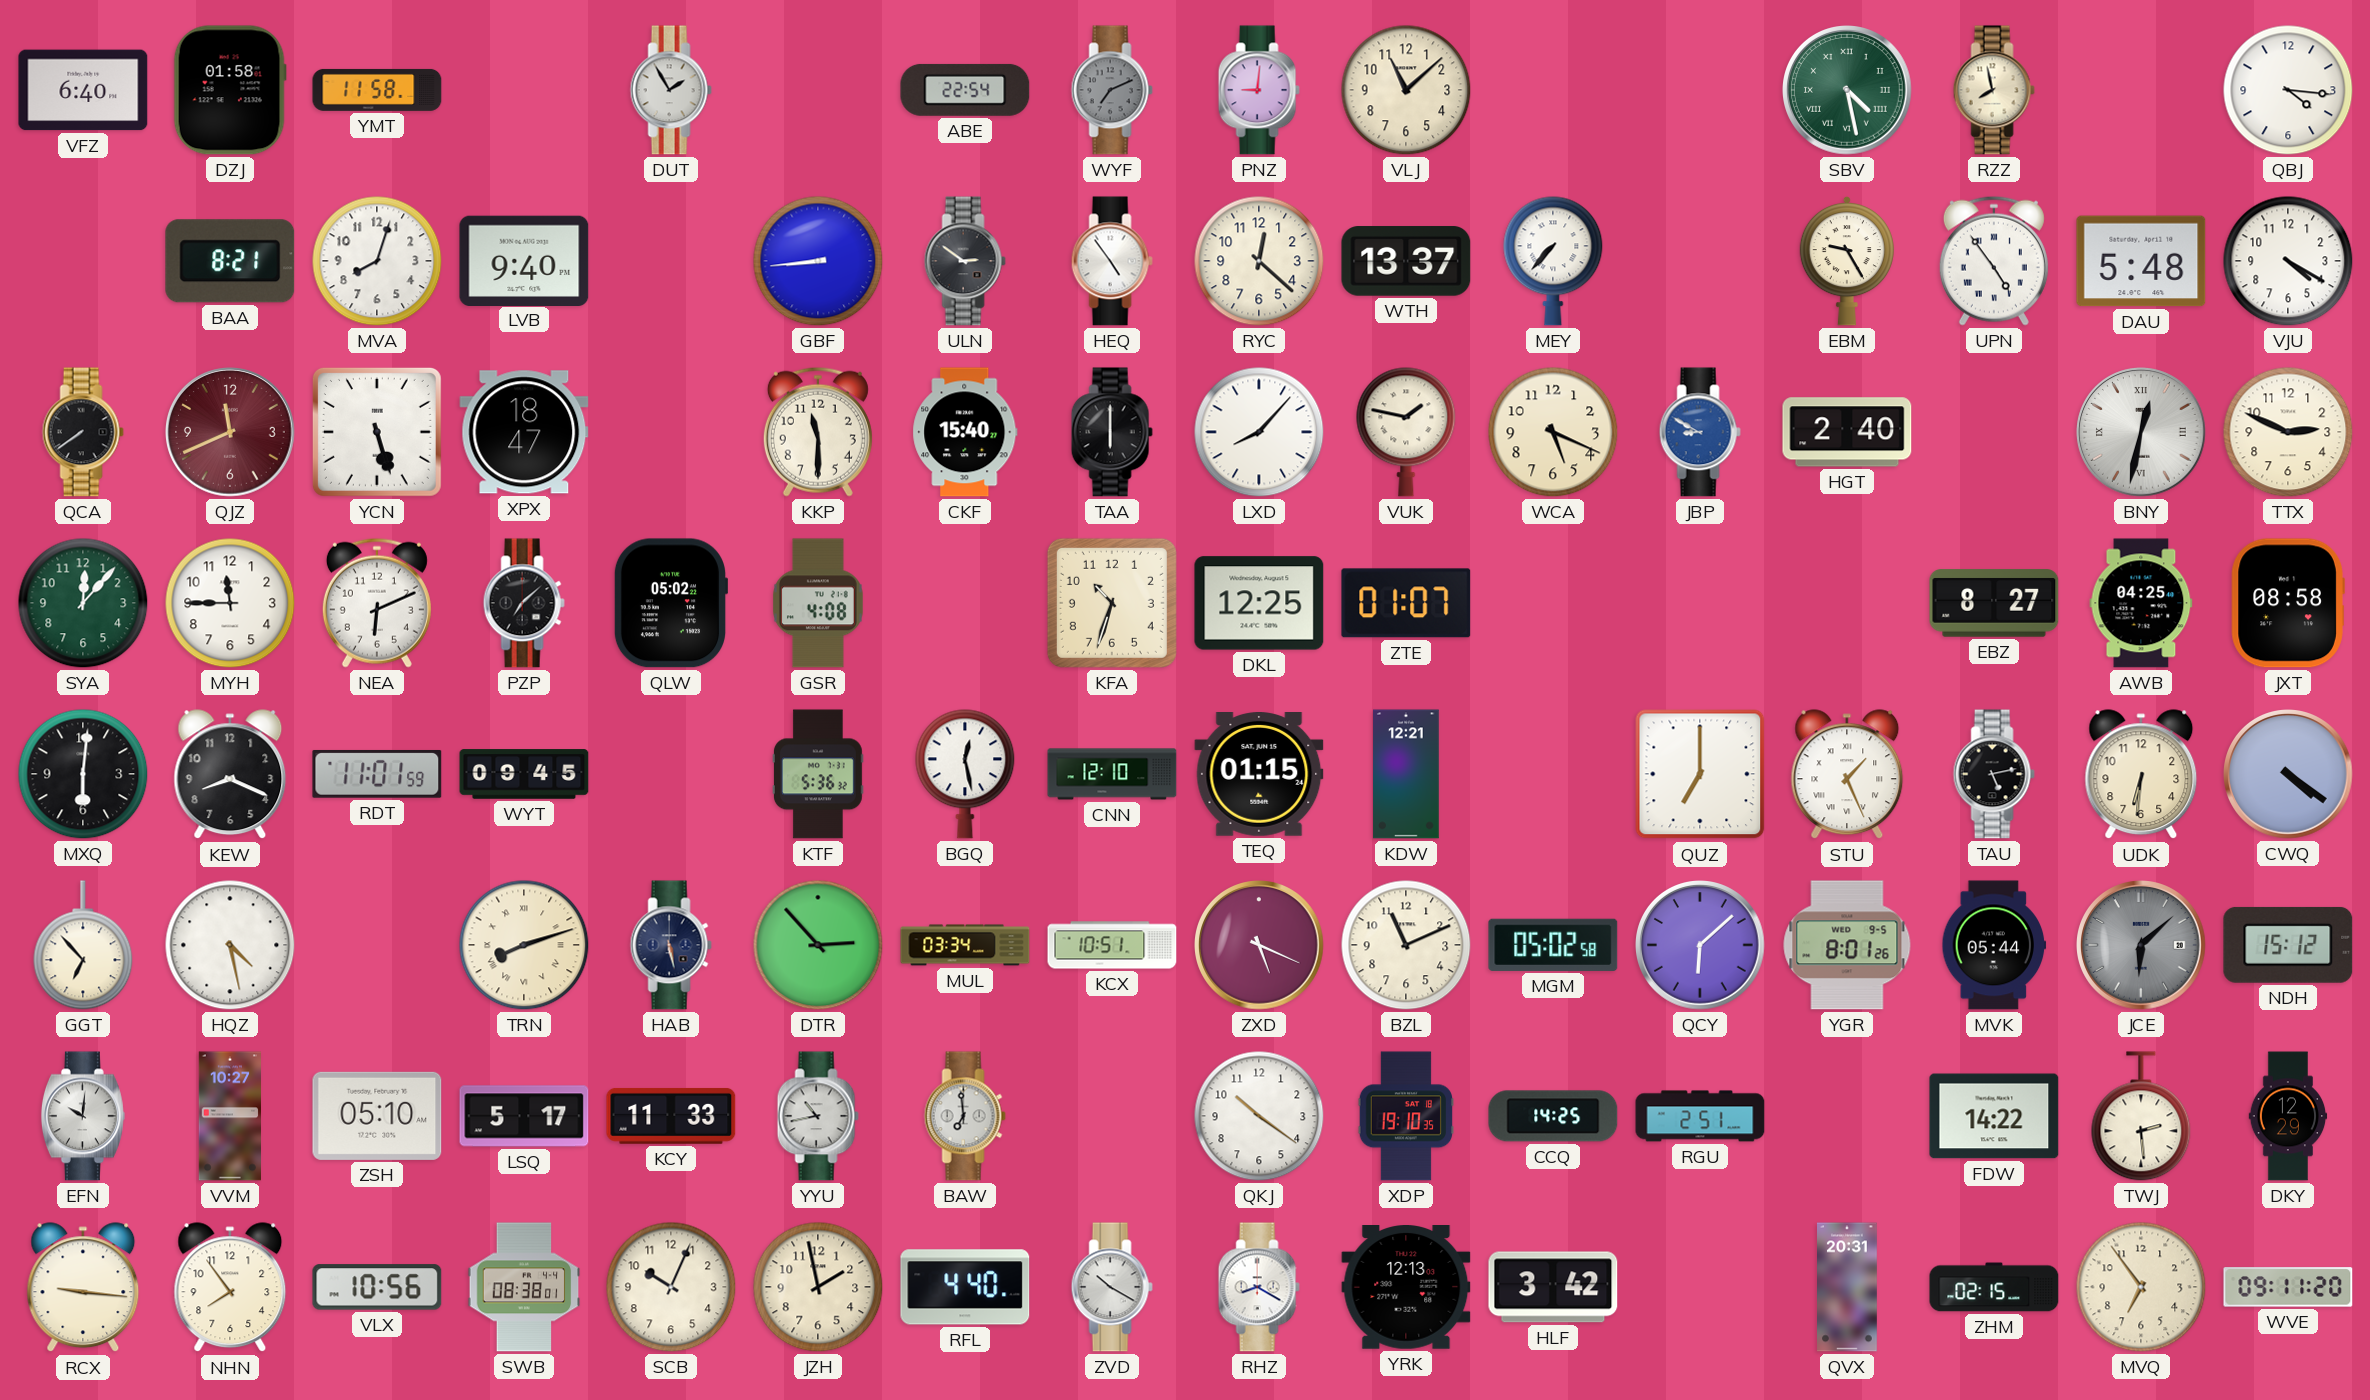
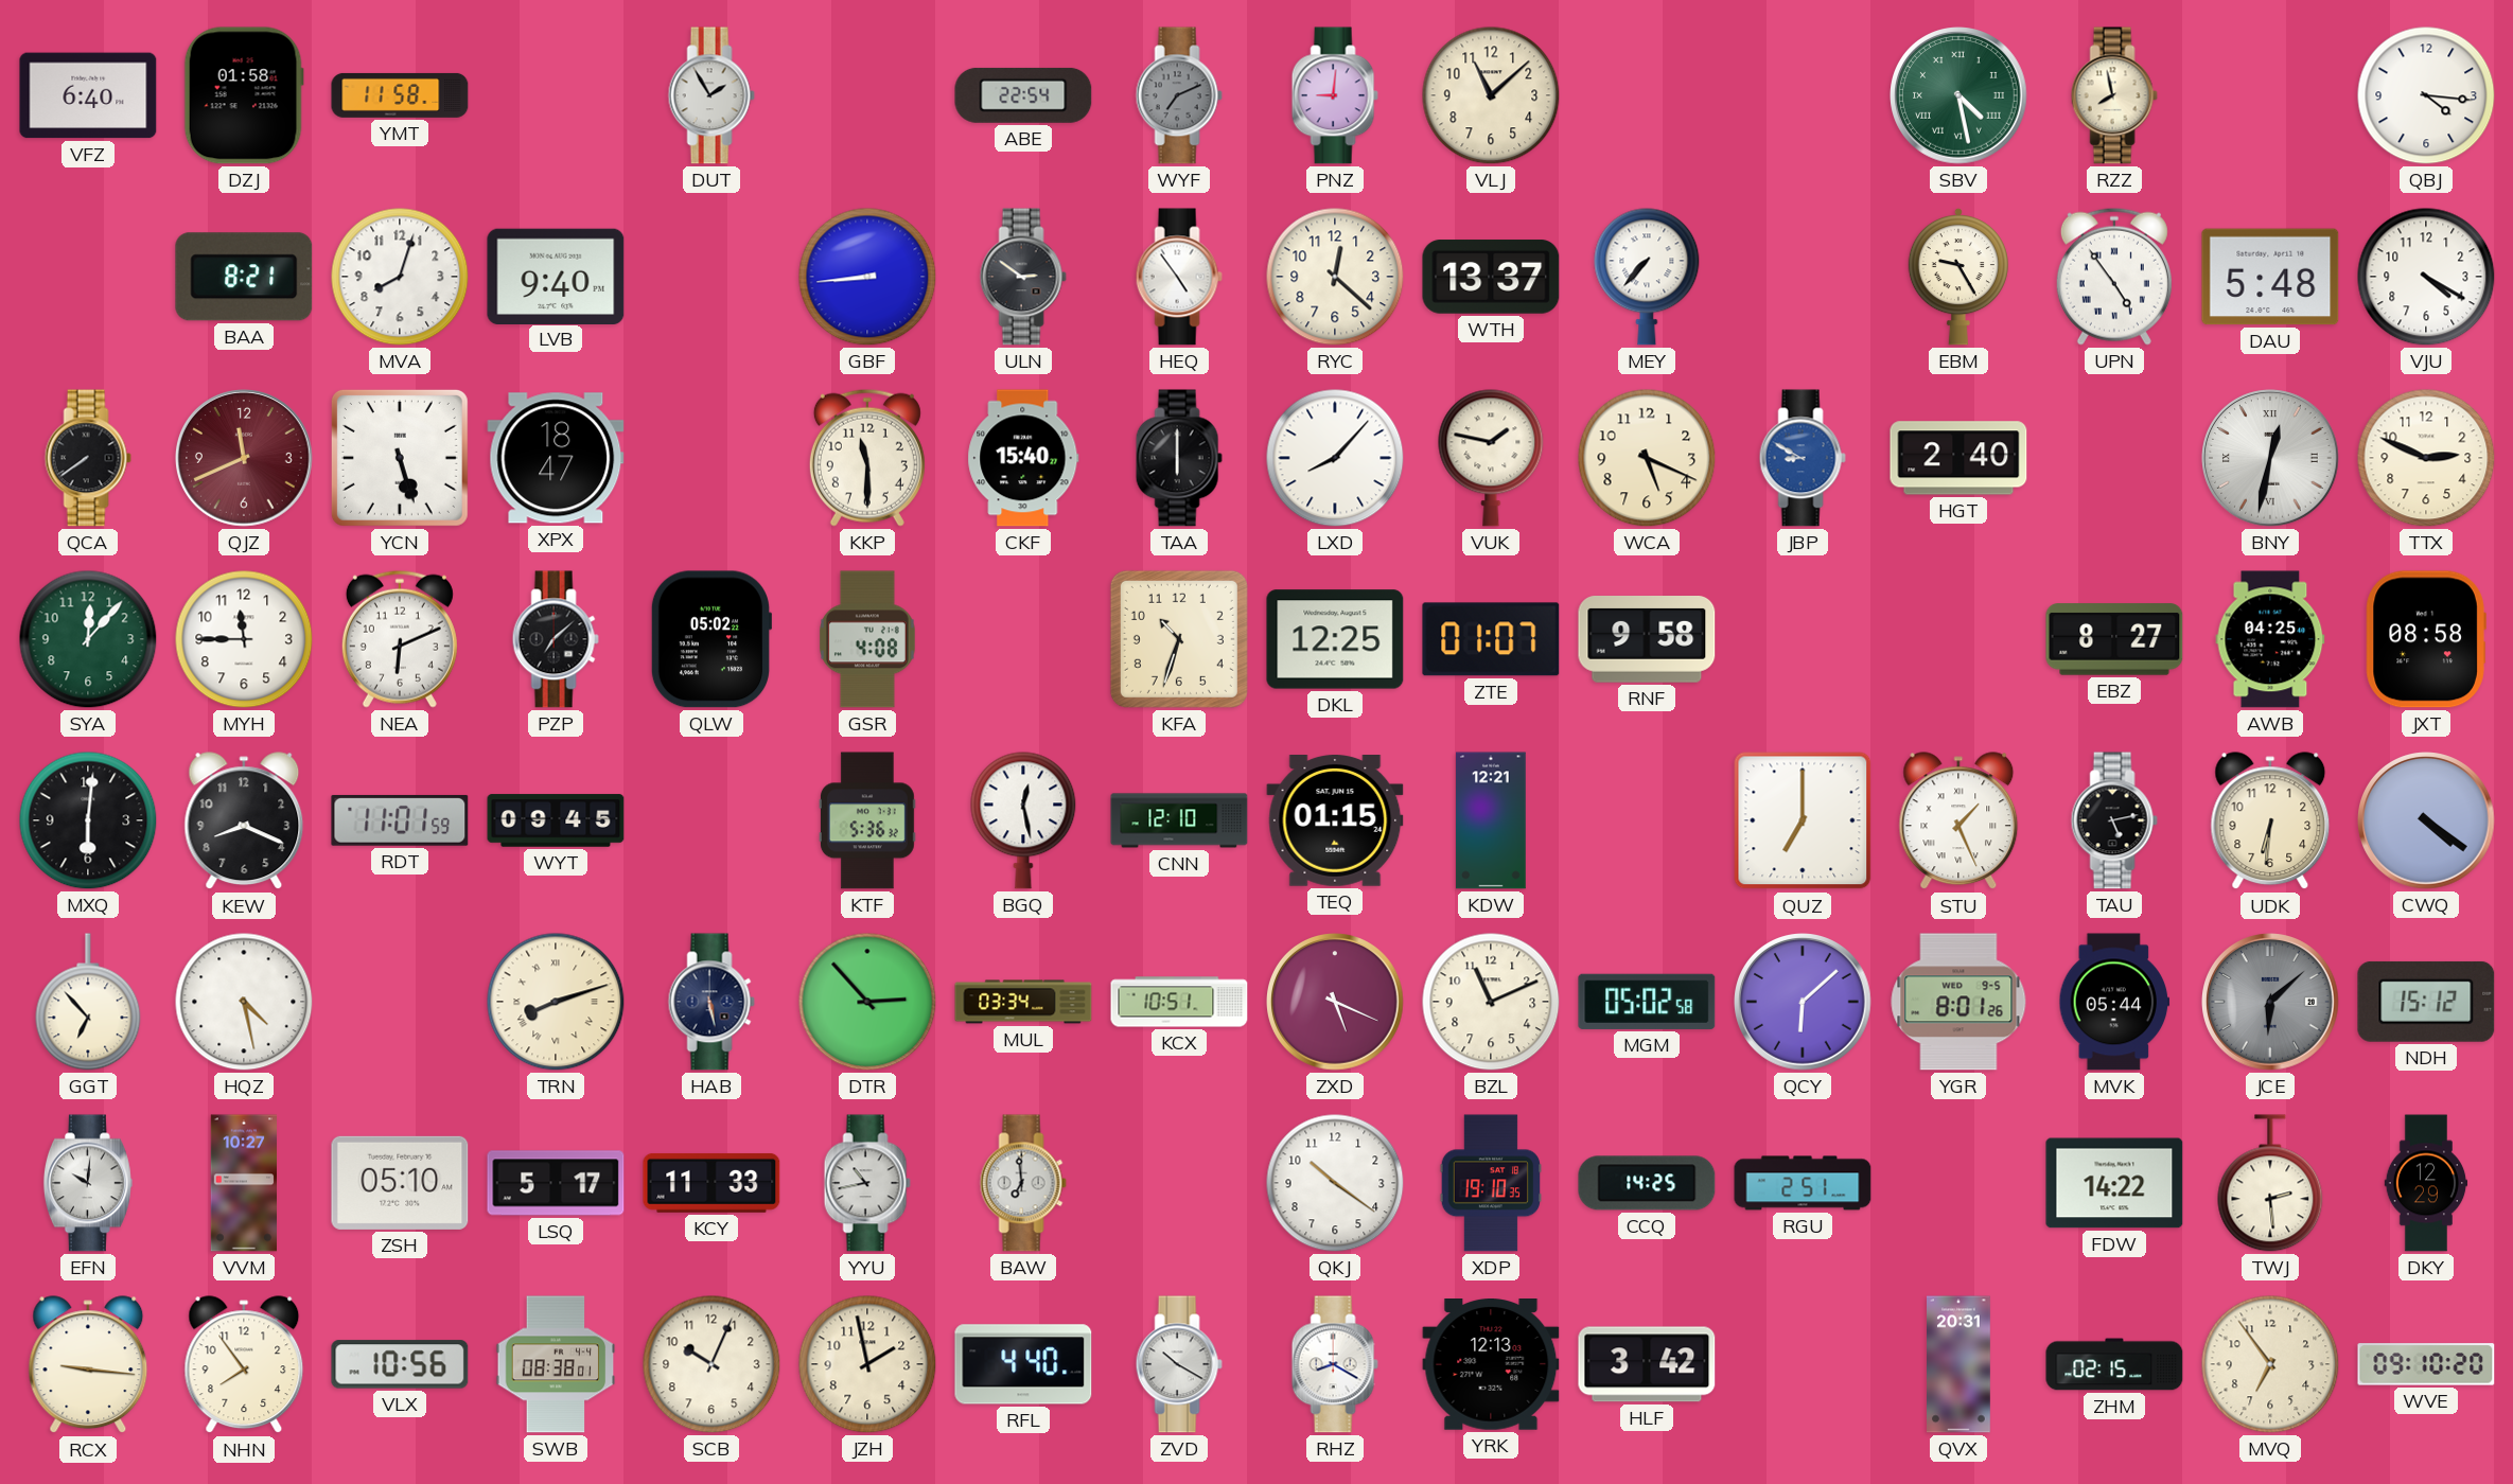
RNF: none -> 9:58
WVE: 09:11 -> 09:10
